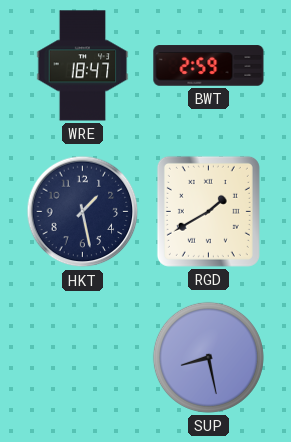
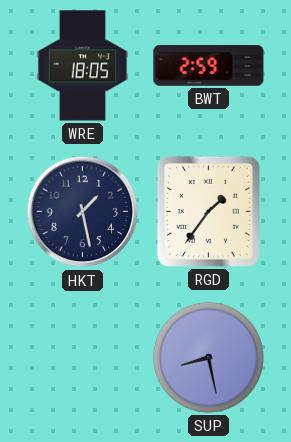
WRE: 18:47 -> 18:05
RGD: 1:40 -> 1:36
